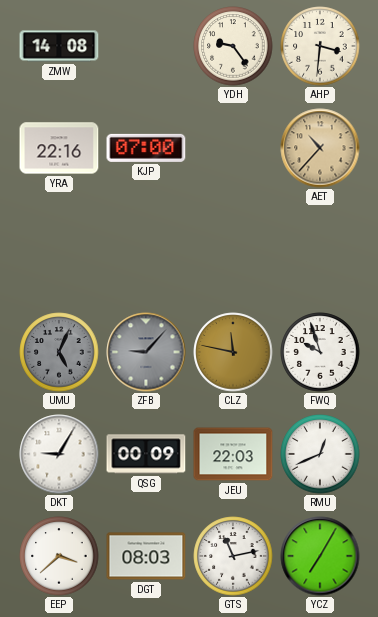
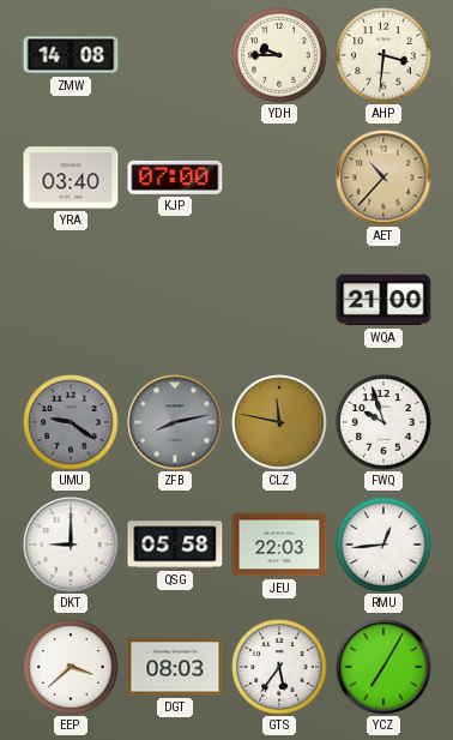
YDH: 9:24 -> 9:45
YRA: 22:16 -> 03:40
WQA: none -> 21:00
UMU: 5:04 -> 9:21
ZFB: 9:07 -> 8:13
DKT: 9:05 -> 9:00
QSG: 00:09 -> 05:58
RMU: 12:41 -> 12:44
GTS: 11:13 -> 5:36
